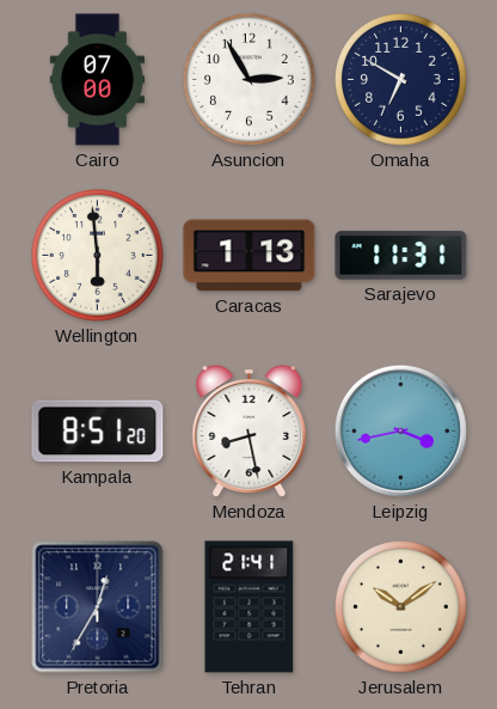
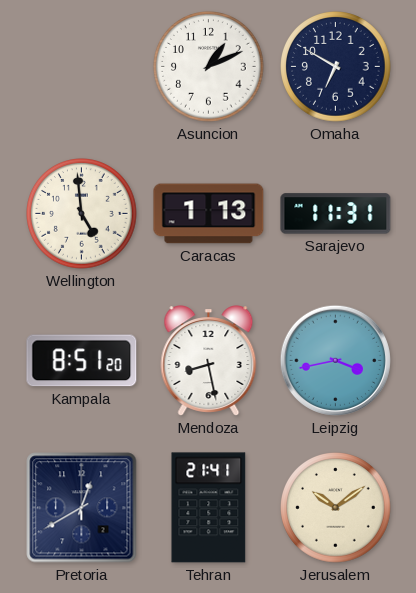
Cairo: 07:00 -> none
Asuncion: 2:55 -> 1:11
Wellington: 5:59 -> 4:59
Pretoria: 12:35 -> 12:40
